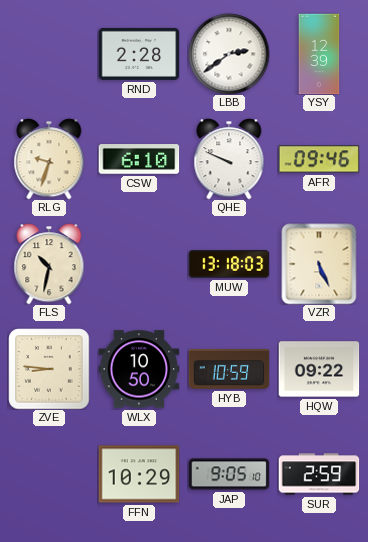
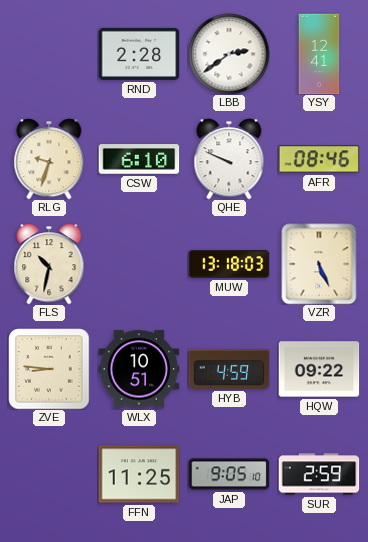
YSY: 12:39 -> 12:41
AFR: 09:46 -> 08:46
WLX: 10:50 -> 10:51
HYB: 10:59 -> 4:59
FFN: 10:29 -> 11:25
